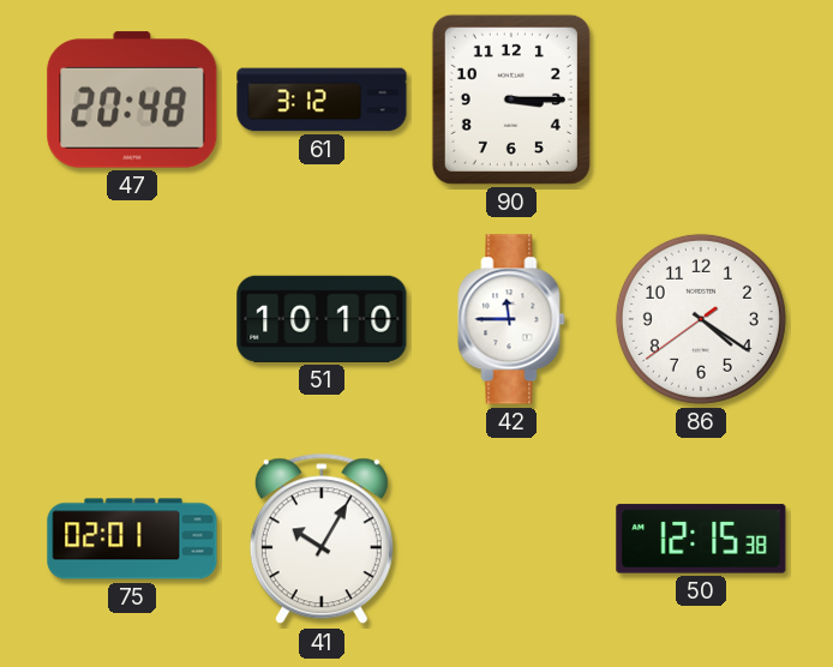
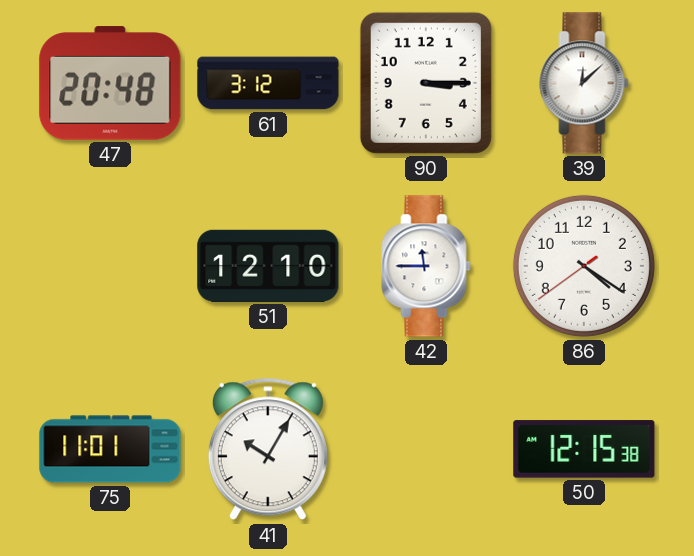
39: none -> 12:08
51: 10:10 -> 12:10
75: 02:01 -> 11:01
